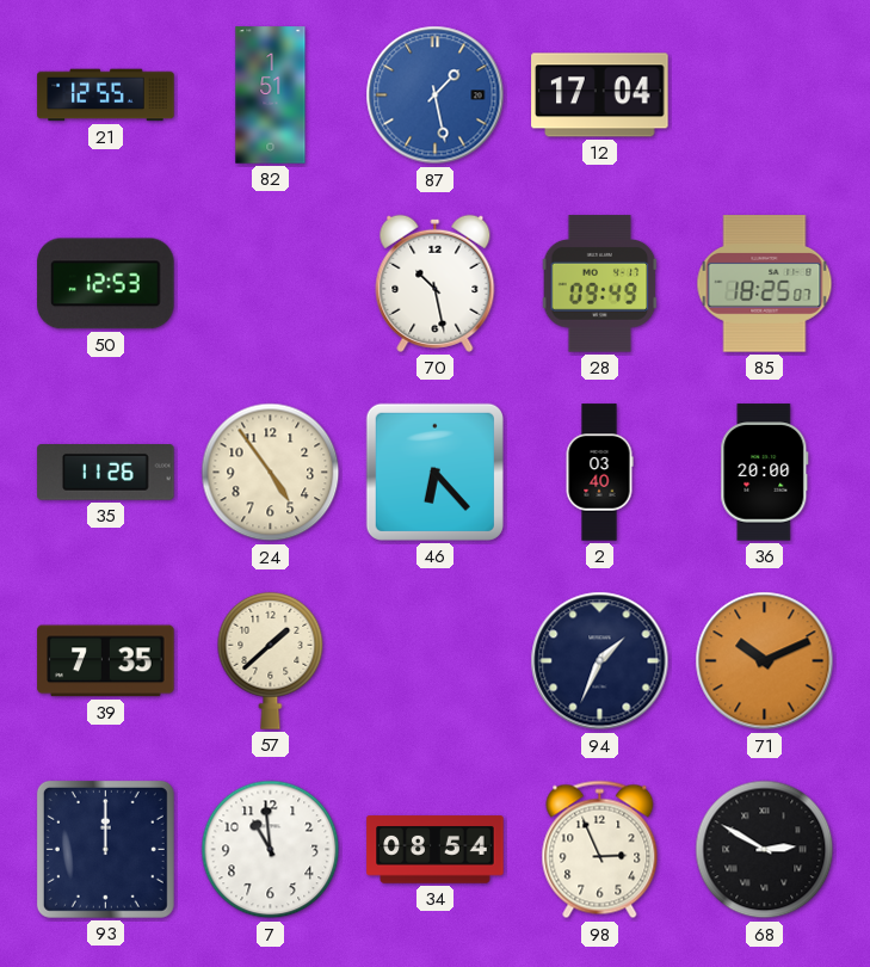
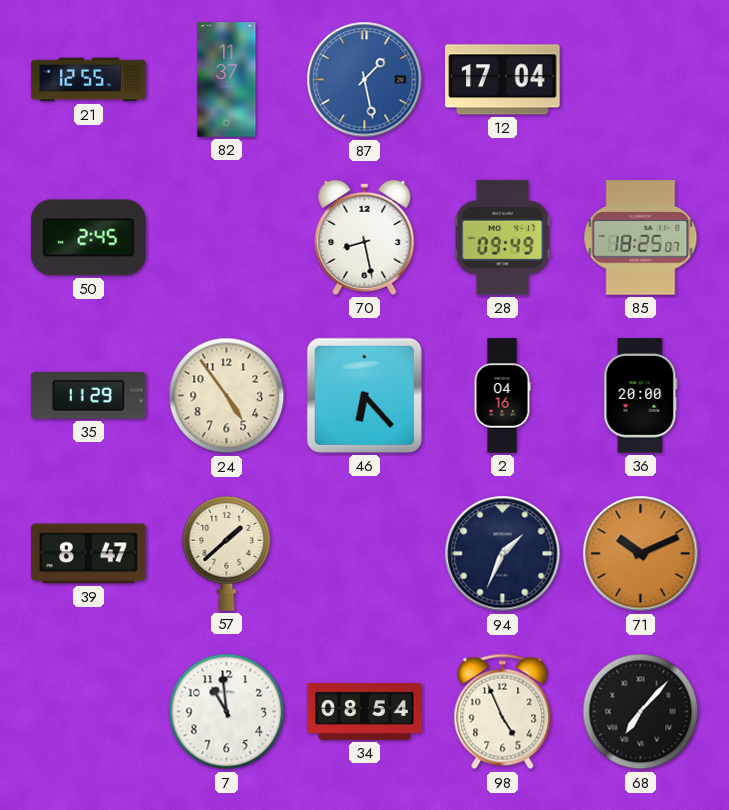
82: 1:51 -> 11:37
50: 12:53 -> 2:45
70: 10:28 -> 8:28
35: 11:26 -> 11:29
2: 03:40 -> 04:16
39: 7:35 -> 8:47
93: 12:00 -> none
98: 2:56 -> 4:56
68: 2:50 -> 7:07
